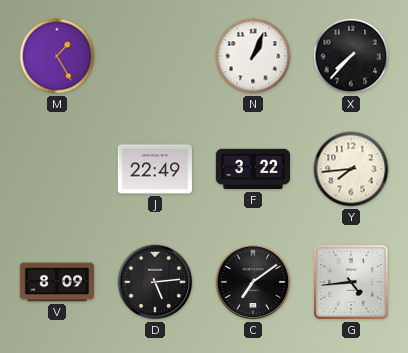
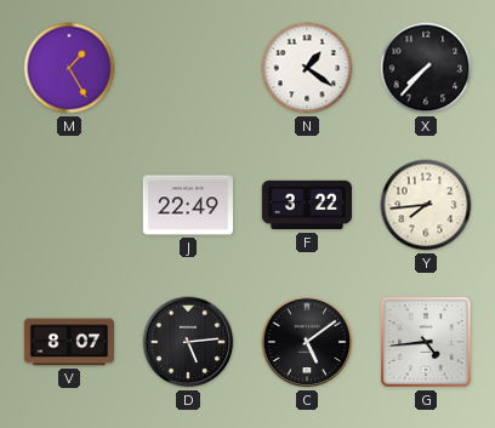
N: 1:04 -> 1:21
V: 8:09 -> 8:07
C: 7:09 -> 5:09
